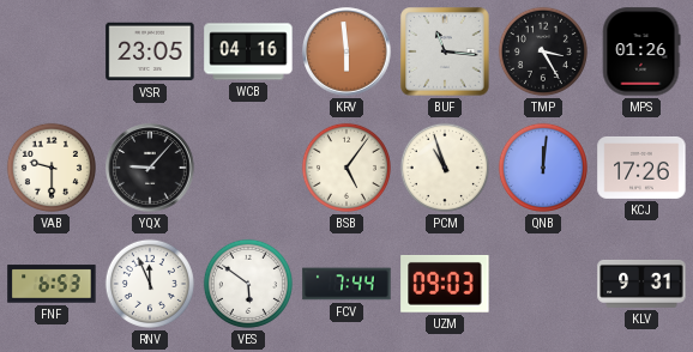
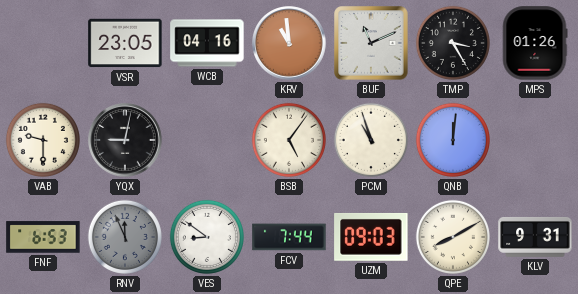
KRV: 5:59 -> 10:59
BUF: 11:16 -> 11:11
YQX: 9:07 -> 9:02
KCJ: 17:26 -> none
RNV dial: white -> grey
VES: 5:51 -> 8:51
QPE: none -> 8:10
